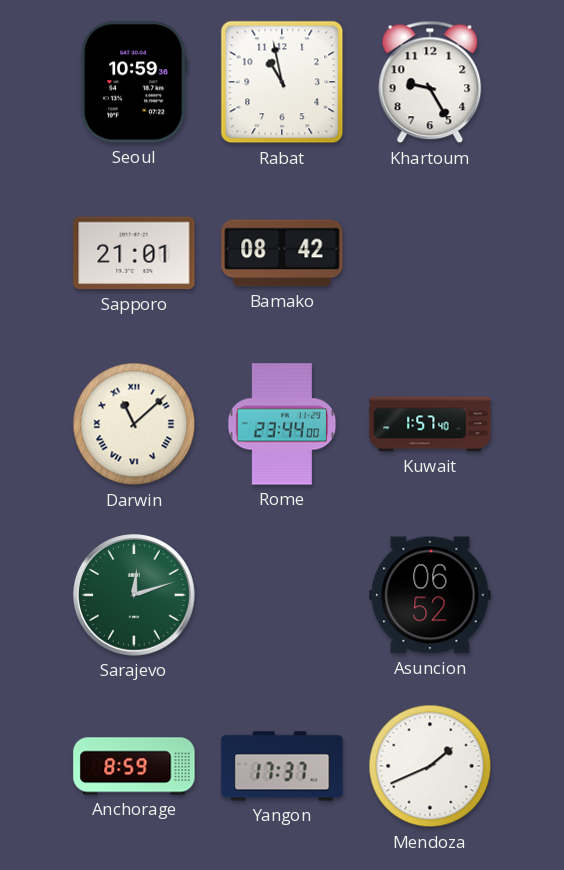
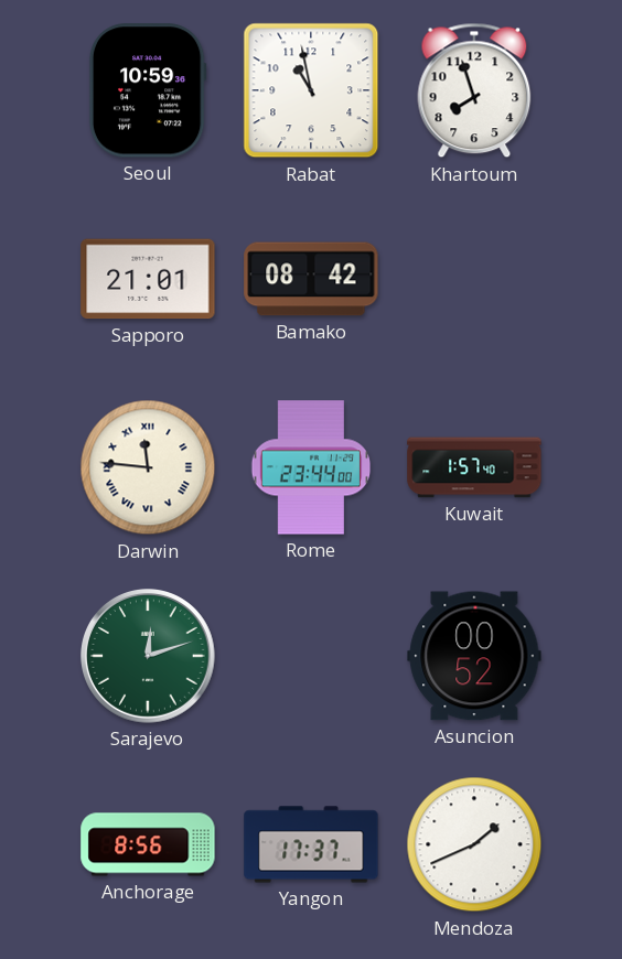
Khartoum: 9:25 -> 7:57
Darwin: 11:08 -> 11:46
Asuncion: 06:52 -> 00:52
Anchorage: 8:59 -> 8:56
